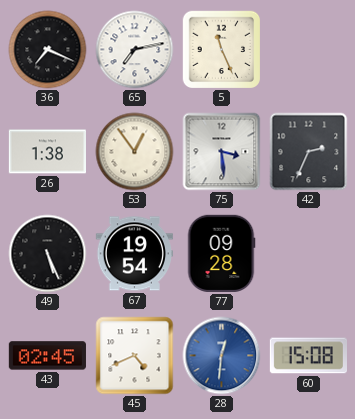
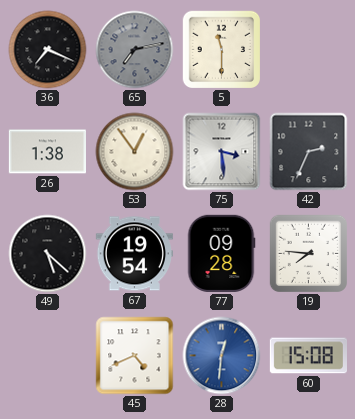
65 dial: white -> grey
5: 11:26 -> 11:30
49: 5:26 -> 5:22
19: none -> 7:46
43: 02:45 -> none
